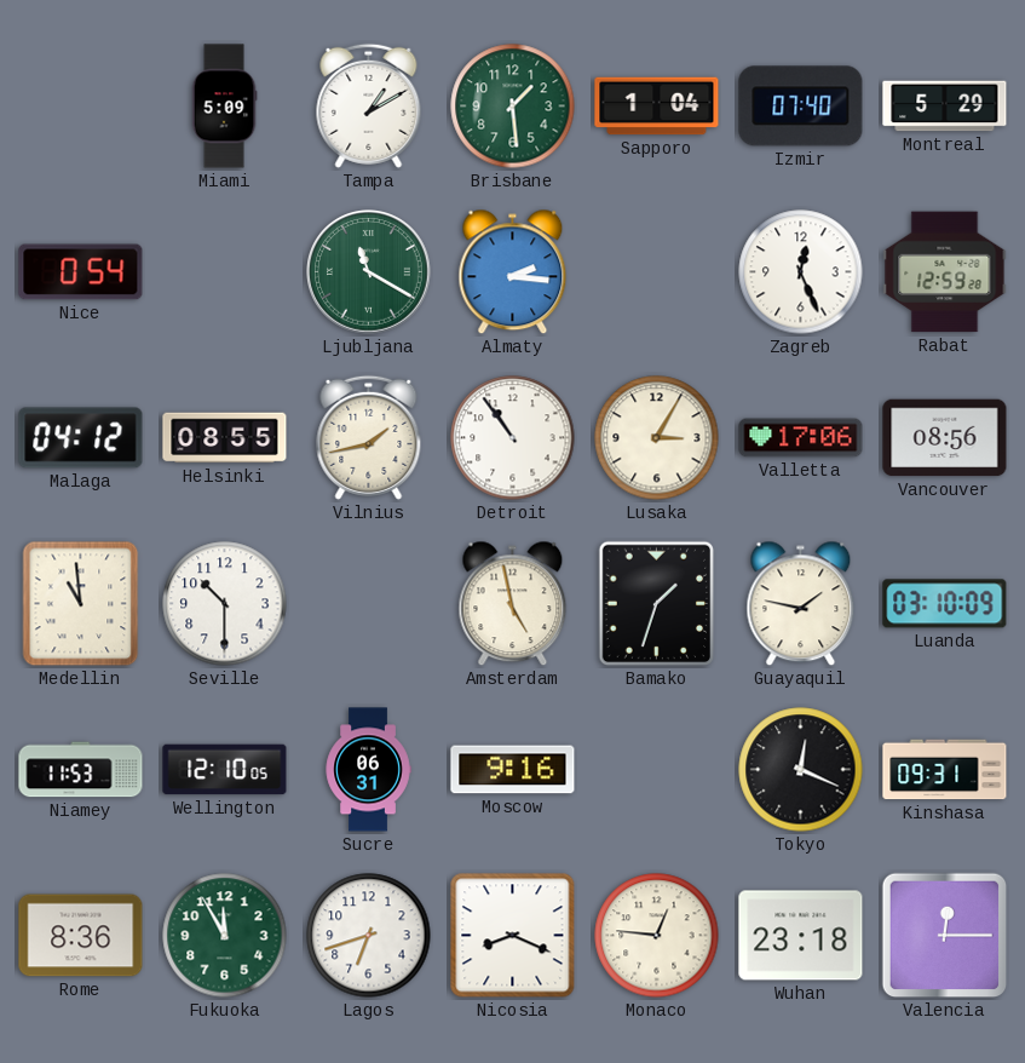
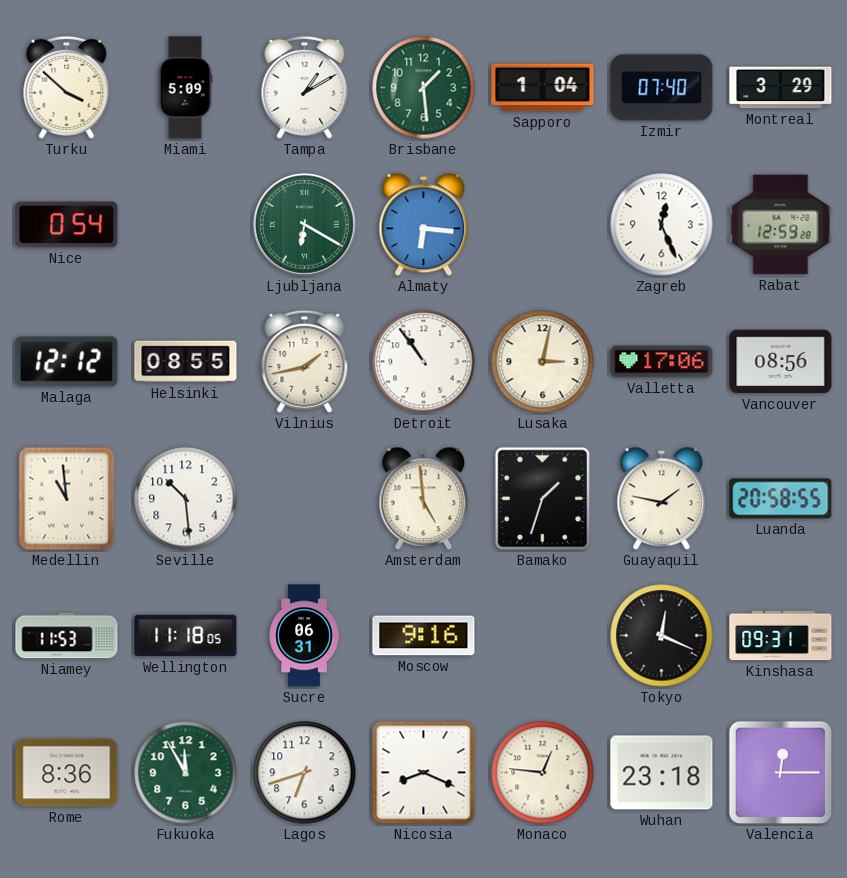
Turku: none -> 3:52
Montreal: 5:29 -> 3:29
Ljubljana: 11:20 -> 6:20
Almaty: 2:16 -> 6:16
Malaga: 04:12 -> 12:12
Lusaka: 3:05 -> 3:02
Seville: 10:30 -> 10:29
Amsterdam: 4:58 -> 4:59
Luanda: 03:10 -> 20:58
Wellington: 12:10 -> 11:18
